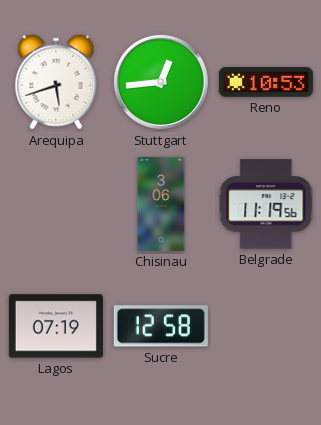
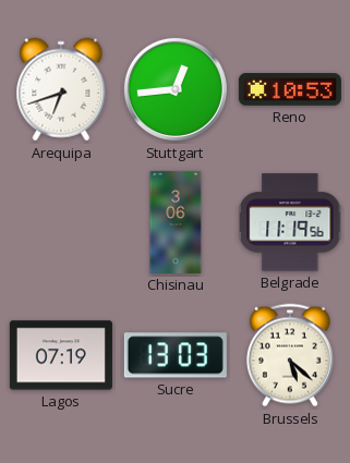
Arequipa: 5:42 -> 6:42
Sucre: 12:58 -> 13:03
Brussels: none -> 5:22
